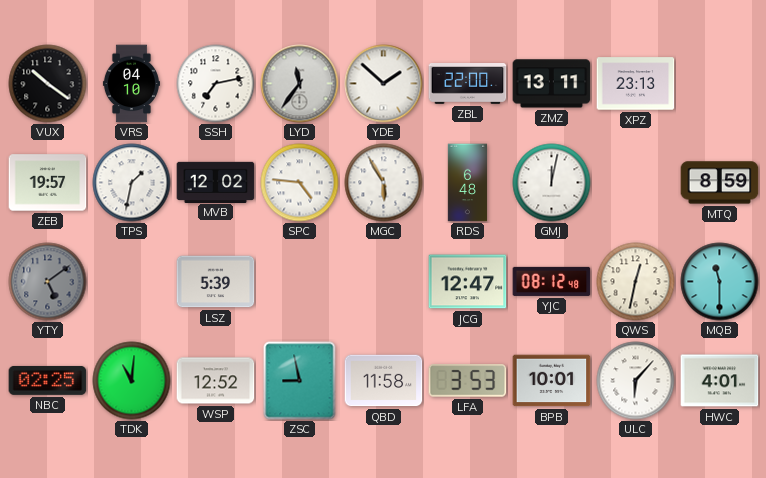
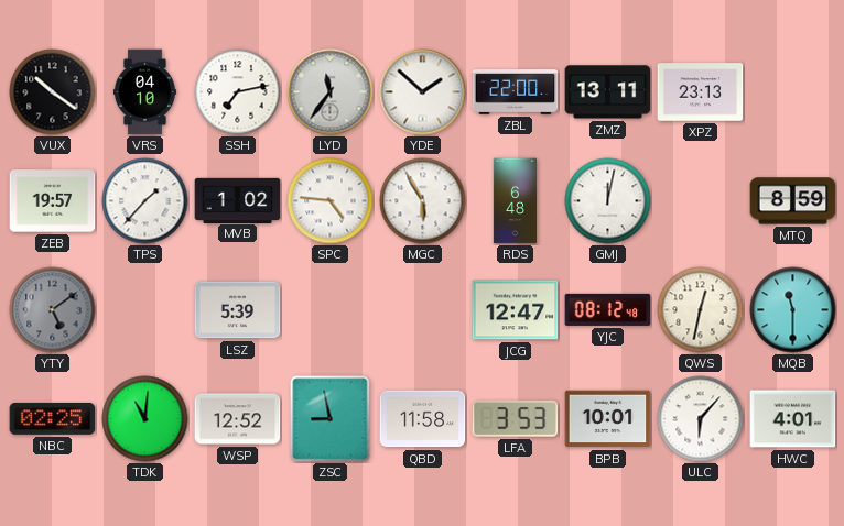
TPS: 1:32 -> 1:37
MVB: 12:02 -> 1:02
